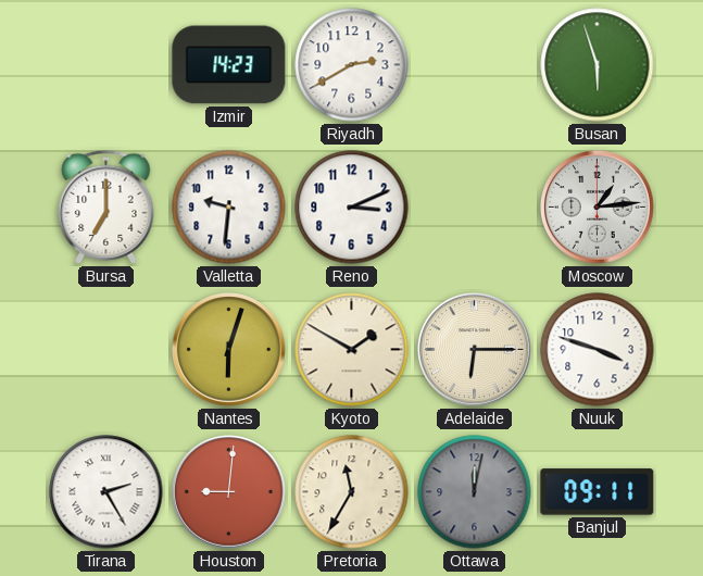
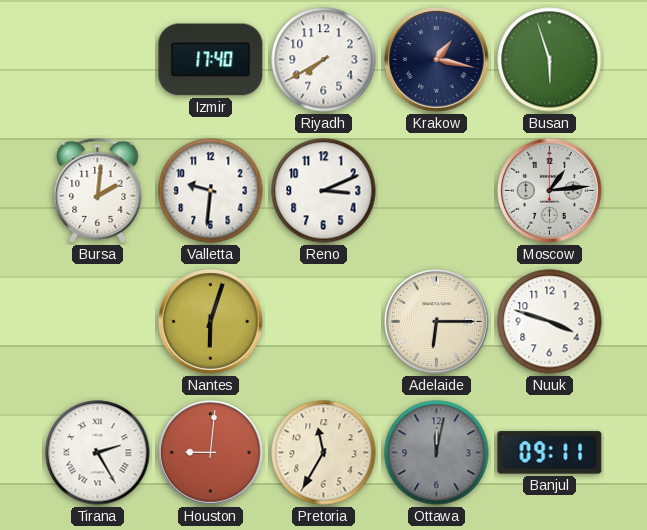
Izmir: 14:23 -> 17:40
Riyadh: 2:40 -> 7:40
Krakow: none -> 1:17
Bursa: 7:00 -> 2:01
Kyoto: 1:50 -> none
